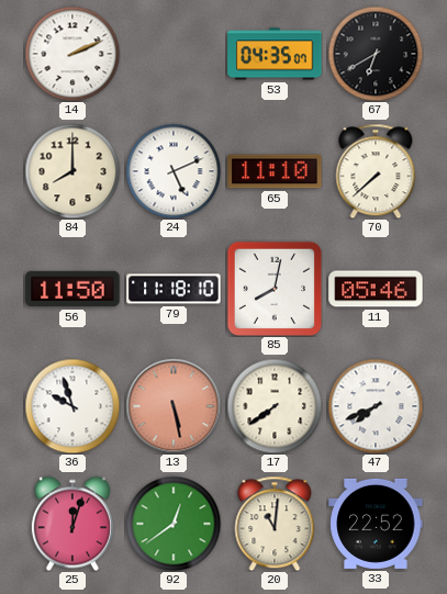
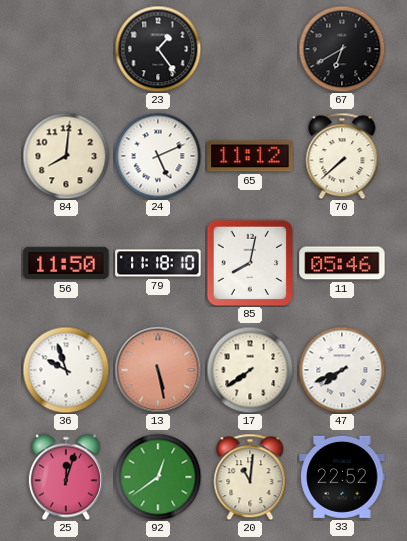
14: 2:11 -> none
23: none -> 1:24
53: 04:35 -> none
84: 8:00 -> 8:01
65: 11:10 -> 11:12
